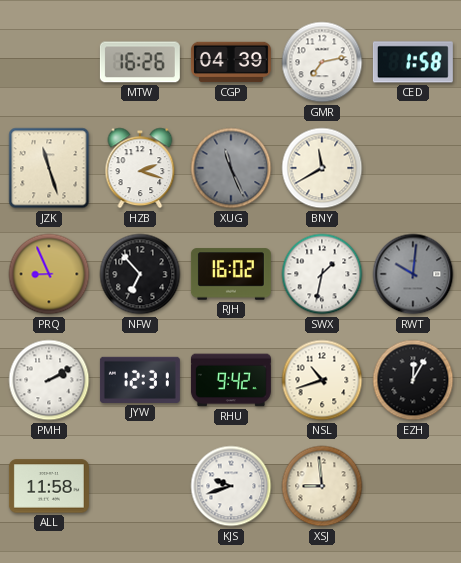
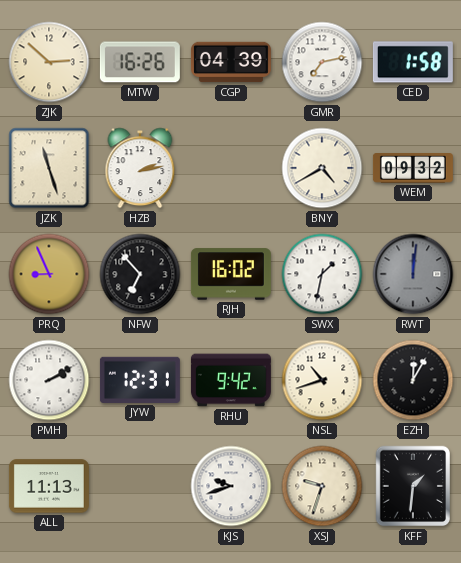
ZJK: none -> 2:52
HZB: 2:18 -> 2:13
XUG: 11:26 -> none
BNY: 11:40 -> 4:40
WEM: none -> 09:32
RWT: 10:01 -> 12:01
ALL: 11:58 -> 11:13
XSJ: 8:59 -> 9:33
KFF: none -> 1:31
